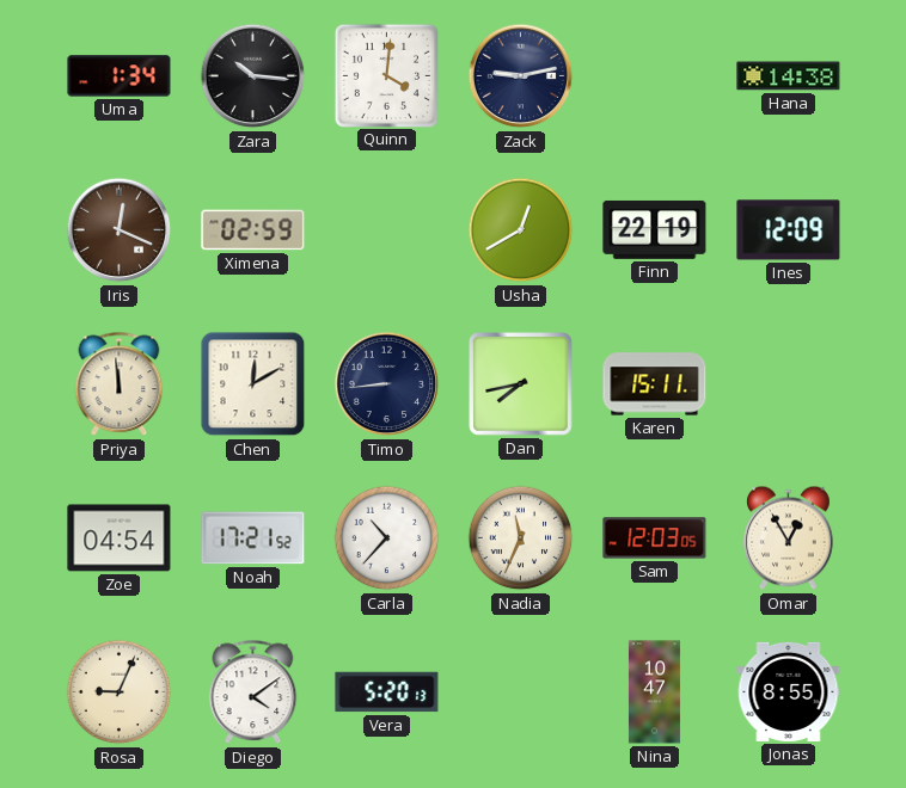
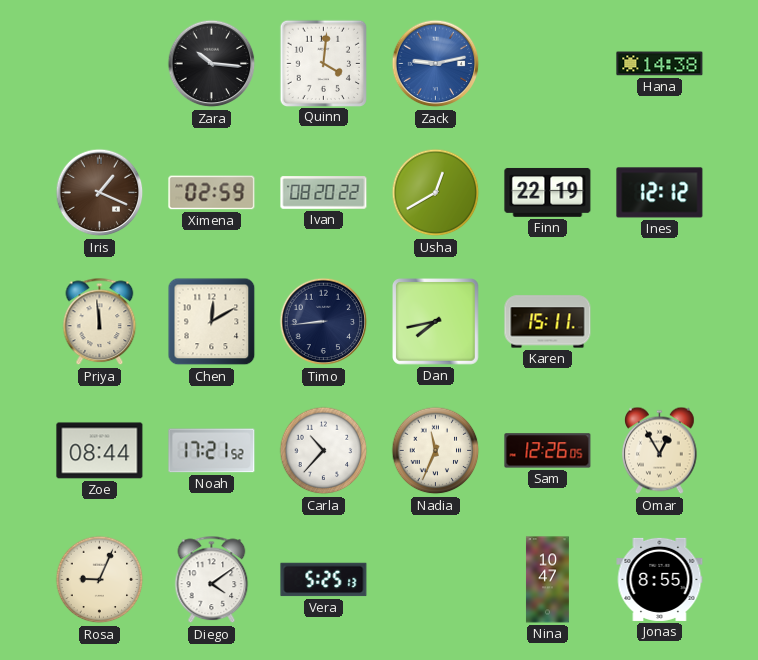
Uma: 1:34 -> none
Zack dial: navy -> blue
Iris: 12:19 -> 1:19
Ivan: none -> 08:20
Ines: 12:09 -> 12:12
Zoe: 04:54 -> 08:44
Sam: 12:03 -> 12:26
Vera: 5:20 -> 5:25
